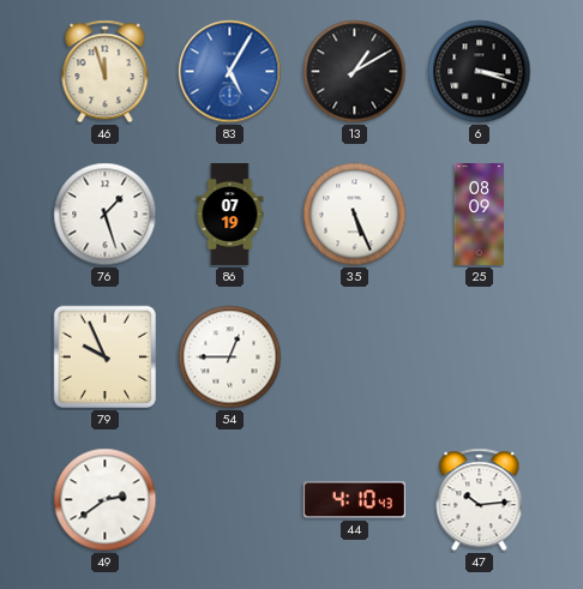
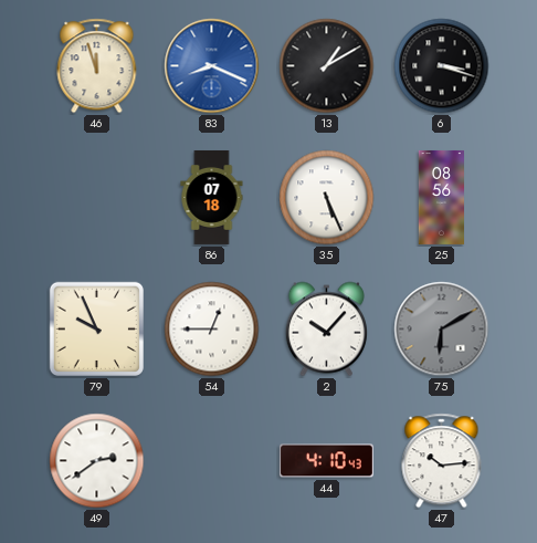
83: 5:05 -> 8:19
76: 1:27 -> none
86: 07:19 -> 07:18
25: 08:09 -> 08:56
2: none -> 10:07
75: none -> 6:10
